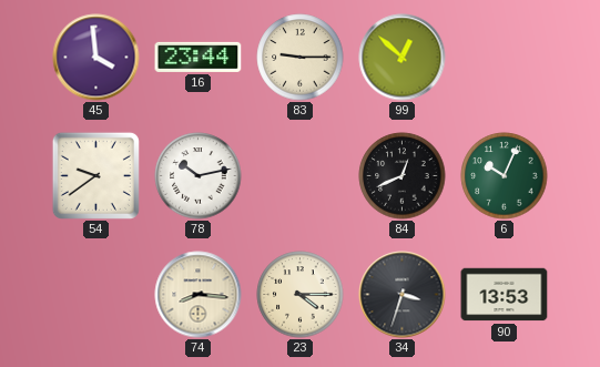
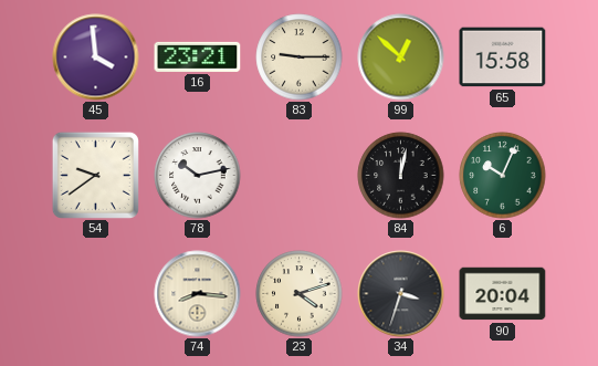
16: 23:44 -> 23:21
65: none -> 15:58
84: 12:41 -> 12:02
23: 4:15 -> 4:12
90: 13:53 -> 20:04
